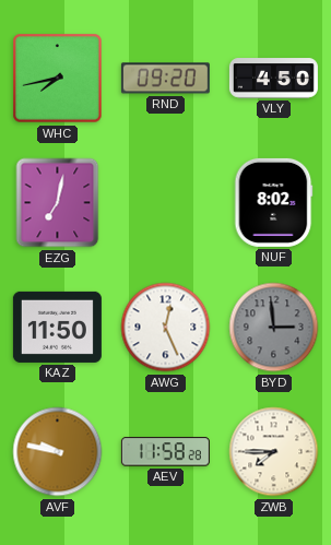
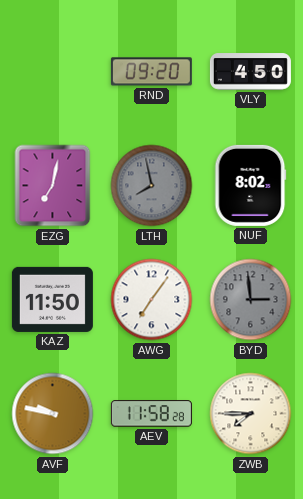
WHC: 7:43 -> none
LTH: none -> 7:58
AWG: 12:26 -> 7:06
